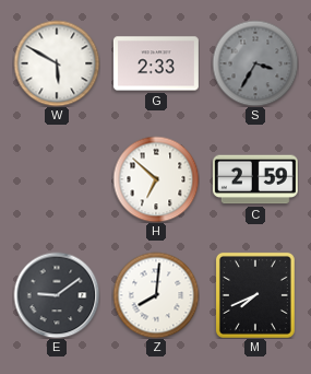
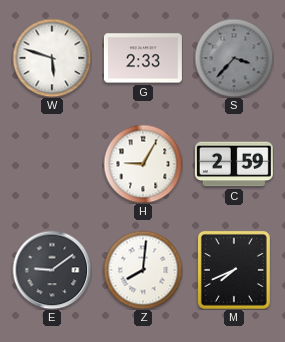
W: 5:50 -> 5:48
S: 3:35 -> 3:37
H: 6:52 -> 9:05
